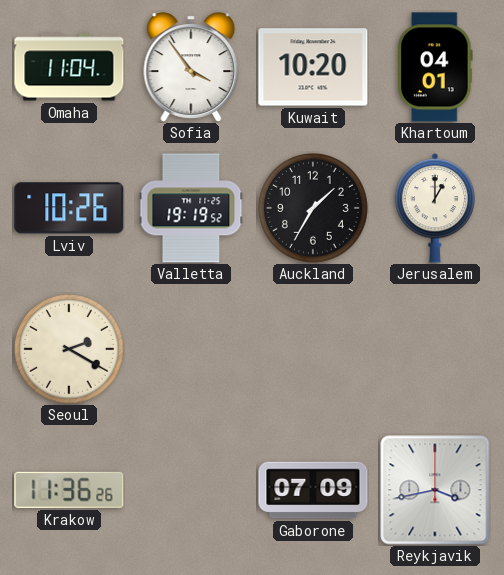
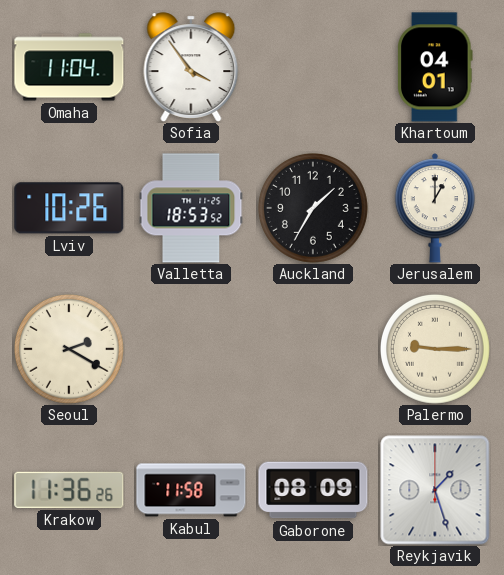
Kuwait: 10:20 -> none
Valletta: 19:19 -> 18:53
Palermo: none -> 9:15
Kabul: none -> 11:58
Gaborone: 07:09 -> 08:09
Reykjavik: 3:43 -> 1:27
